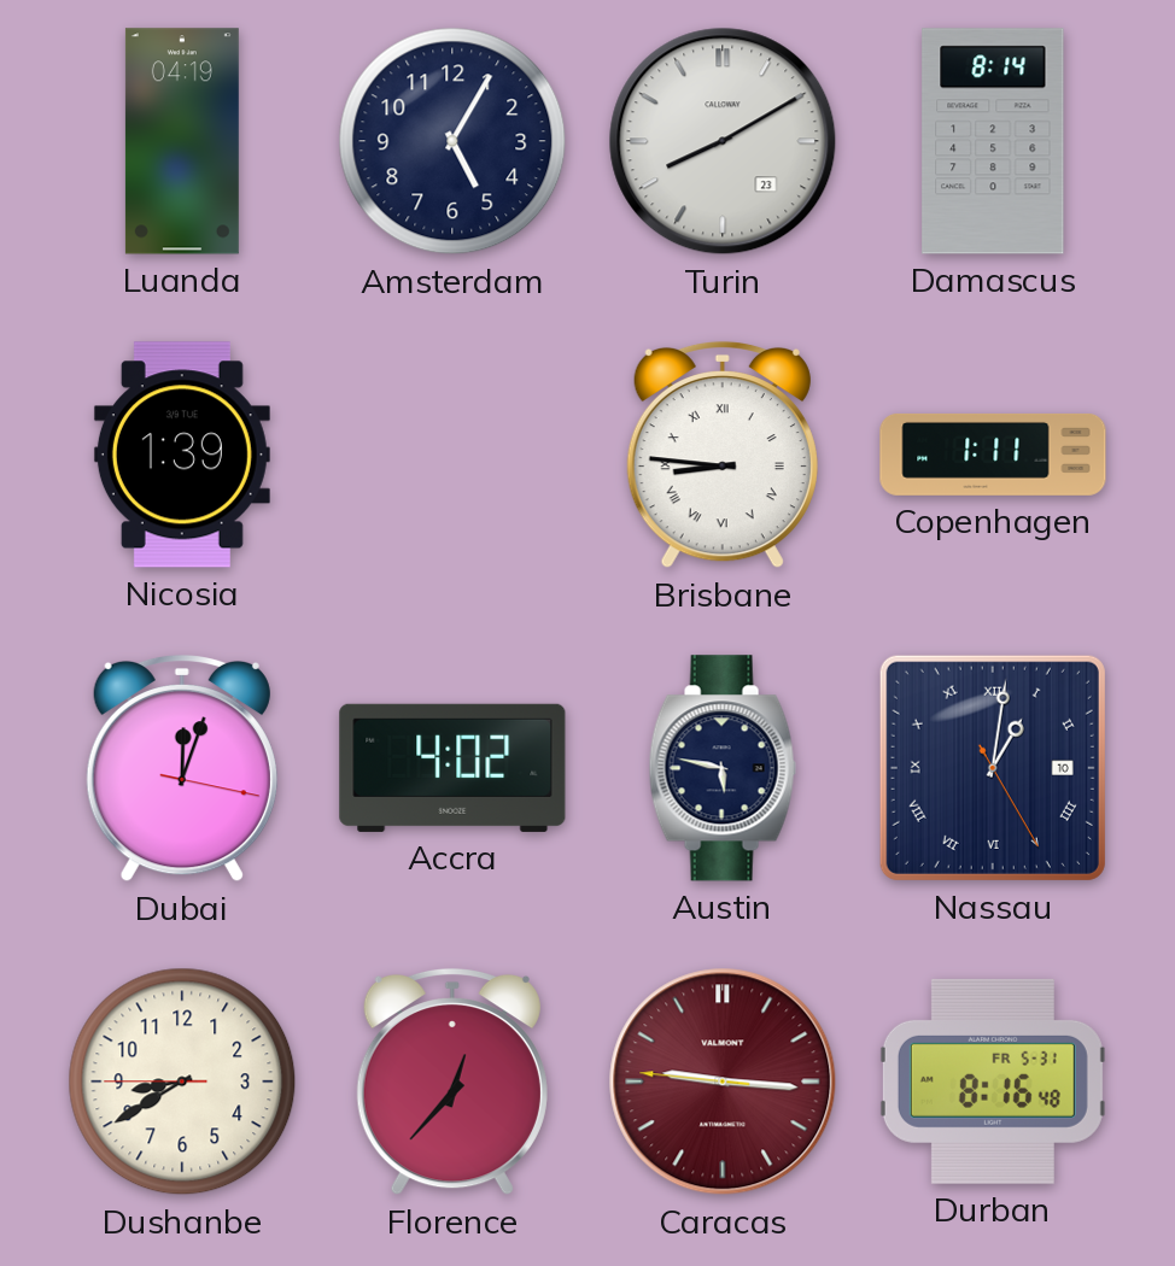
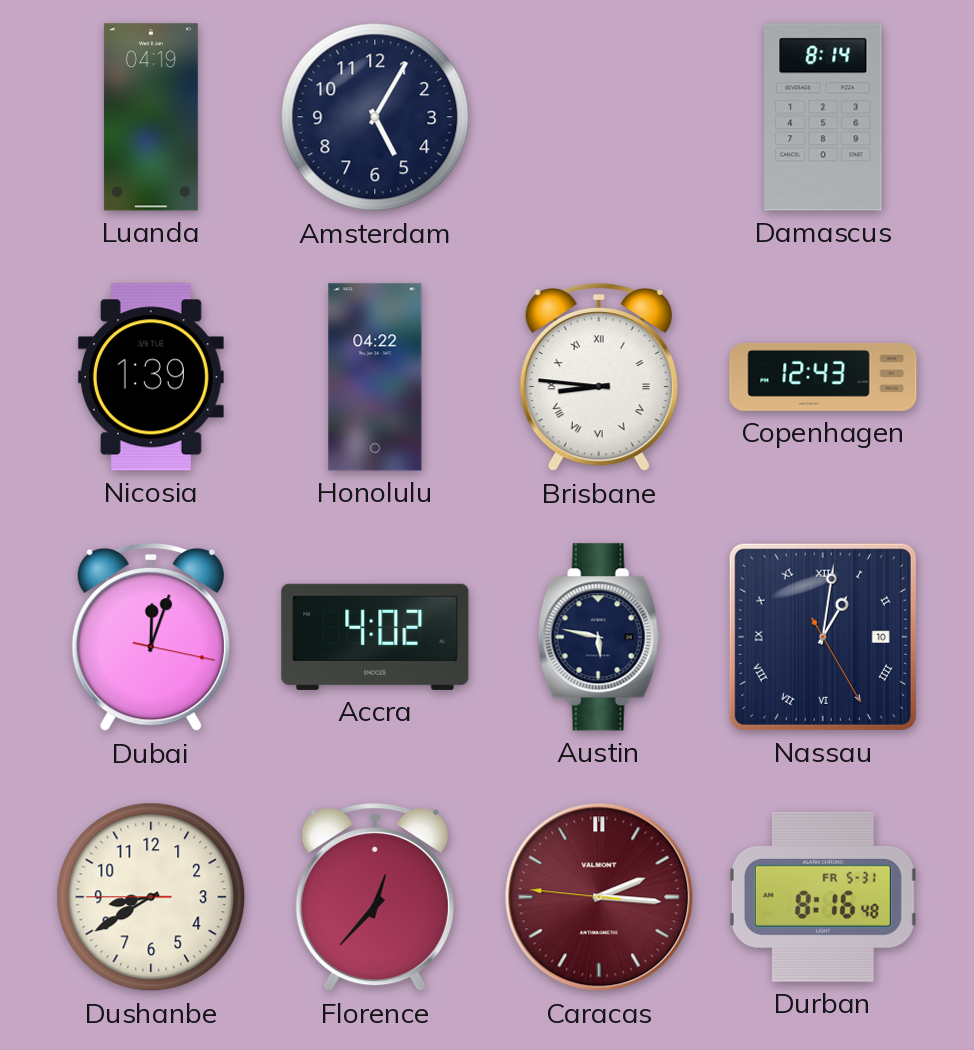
Turin: 8:10 -> none
Honolulu: none -> 04:22
Copenhagen: 1:11 -> 12:43
Caracas: 9:15 -> 2:15
